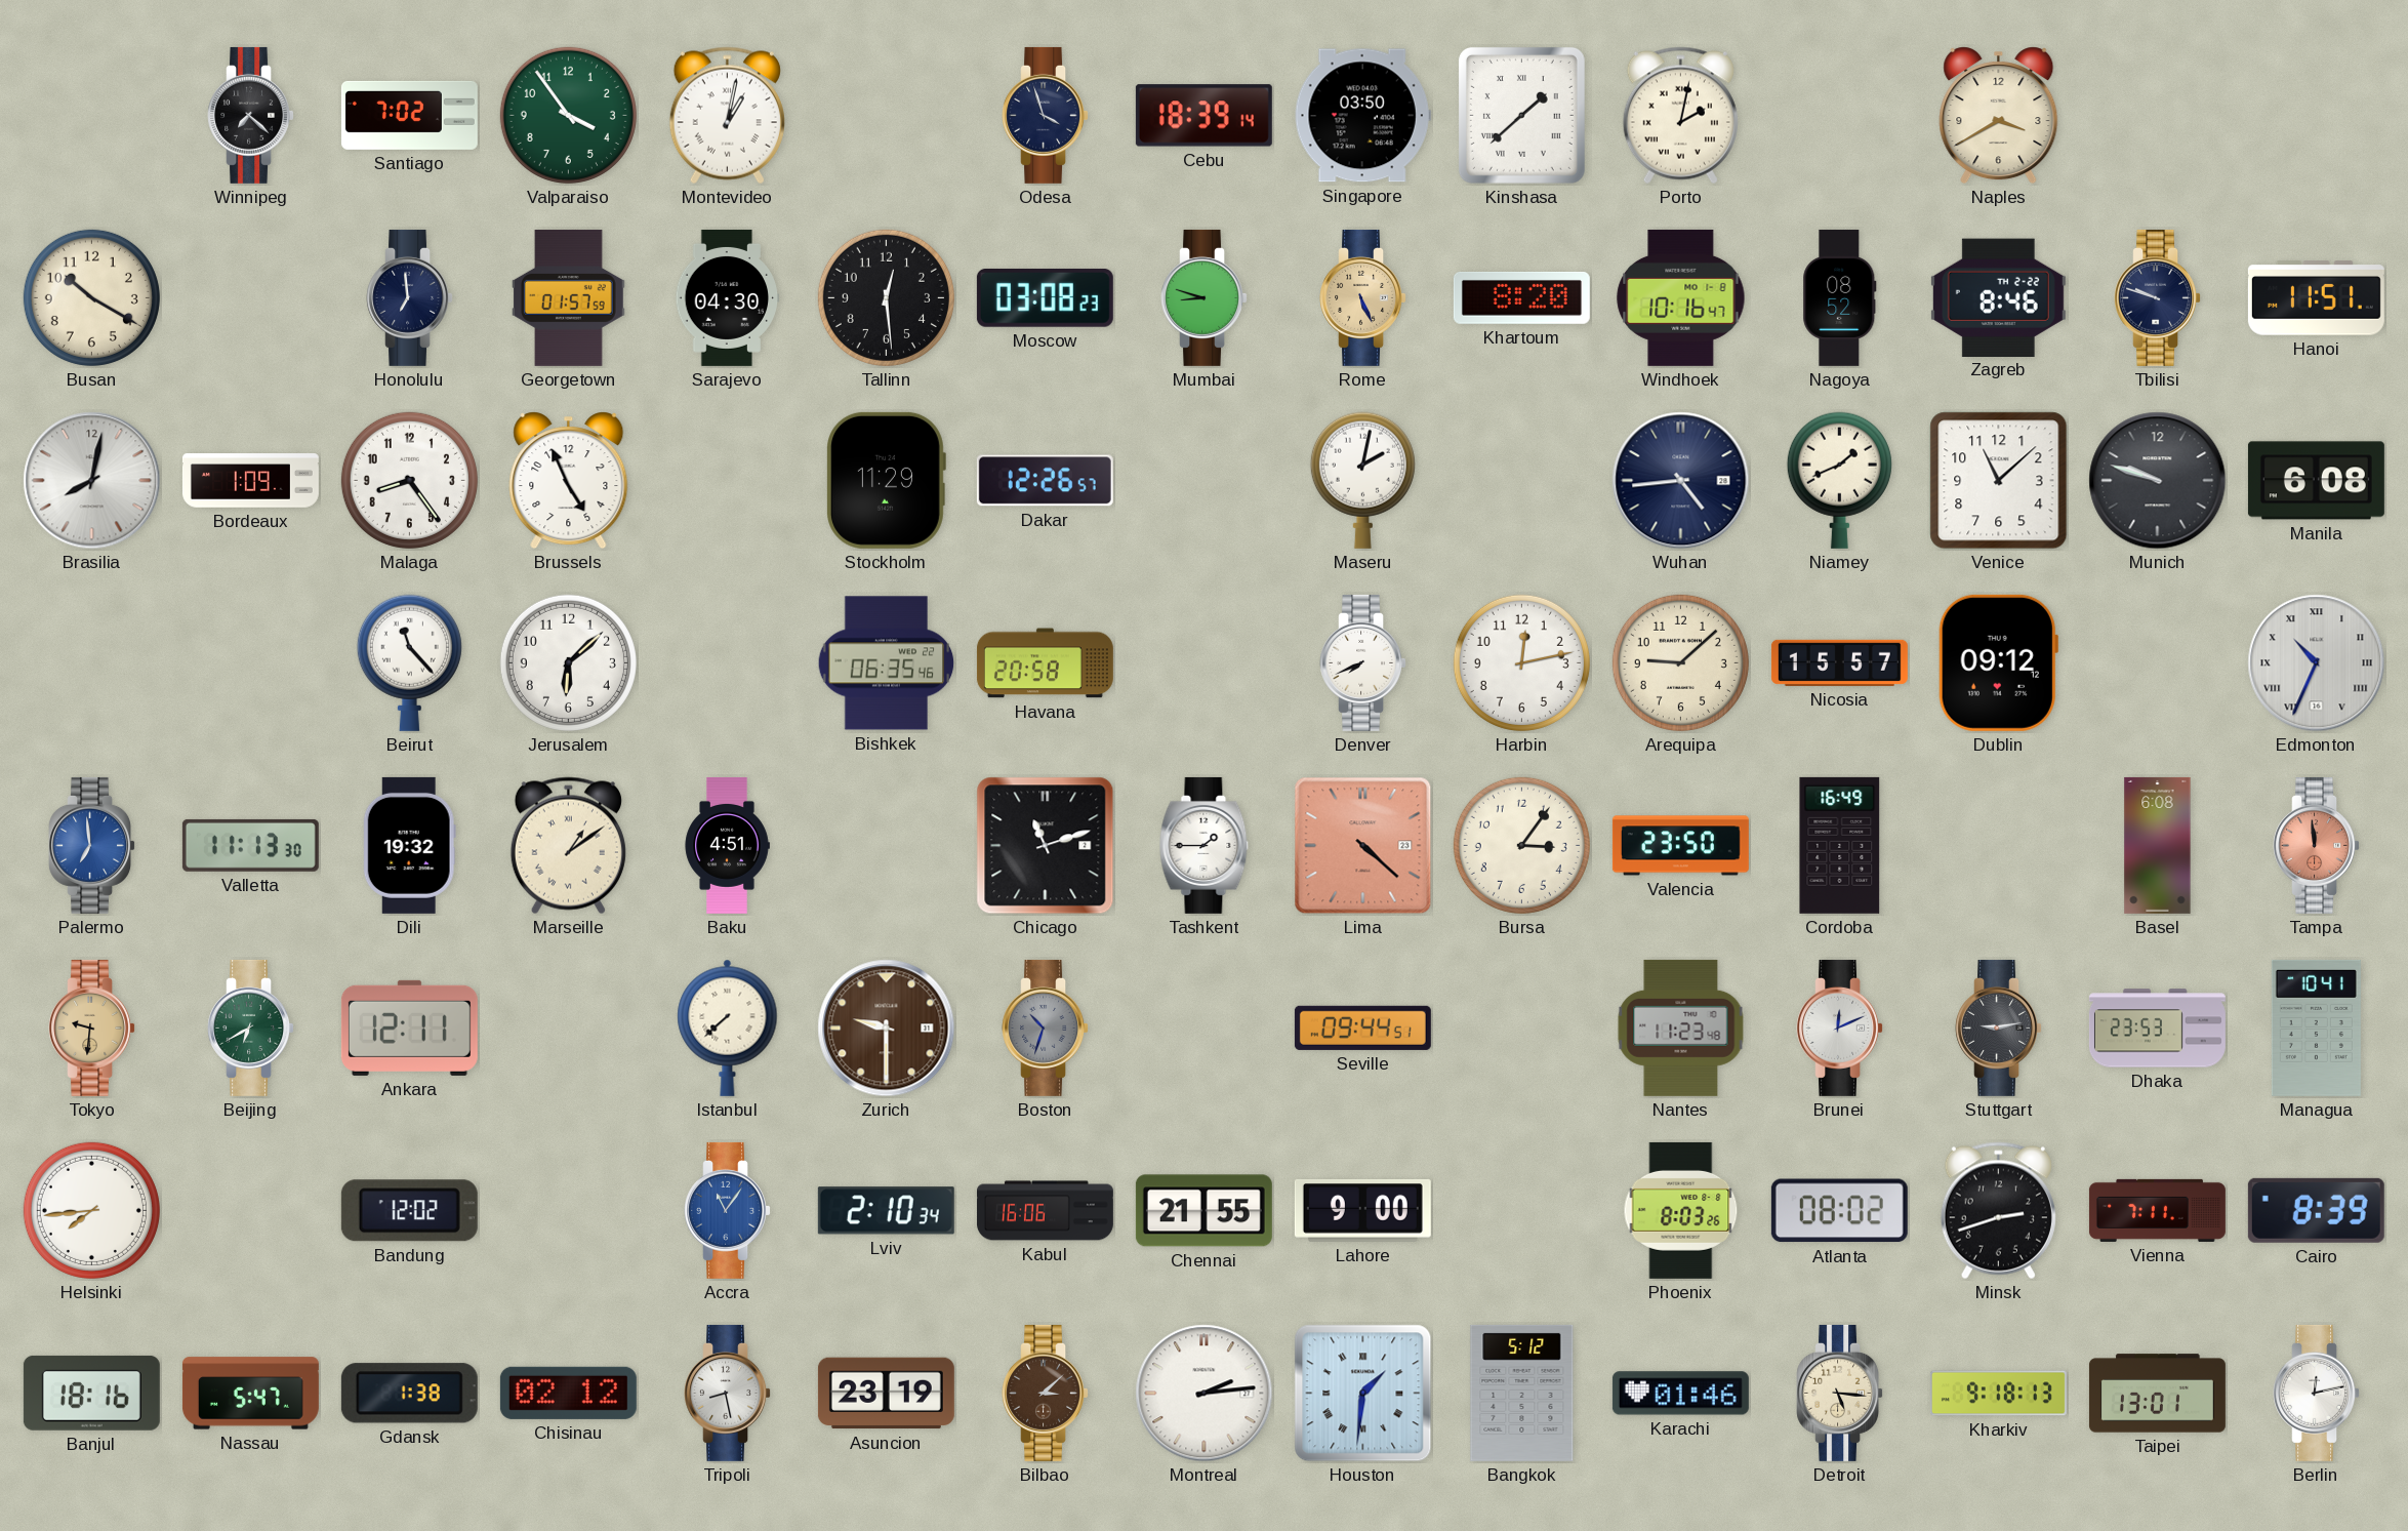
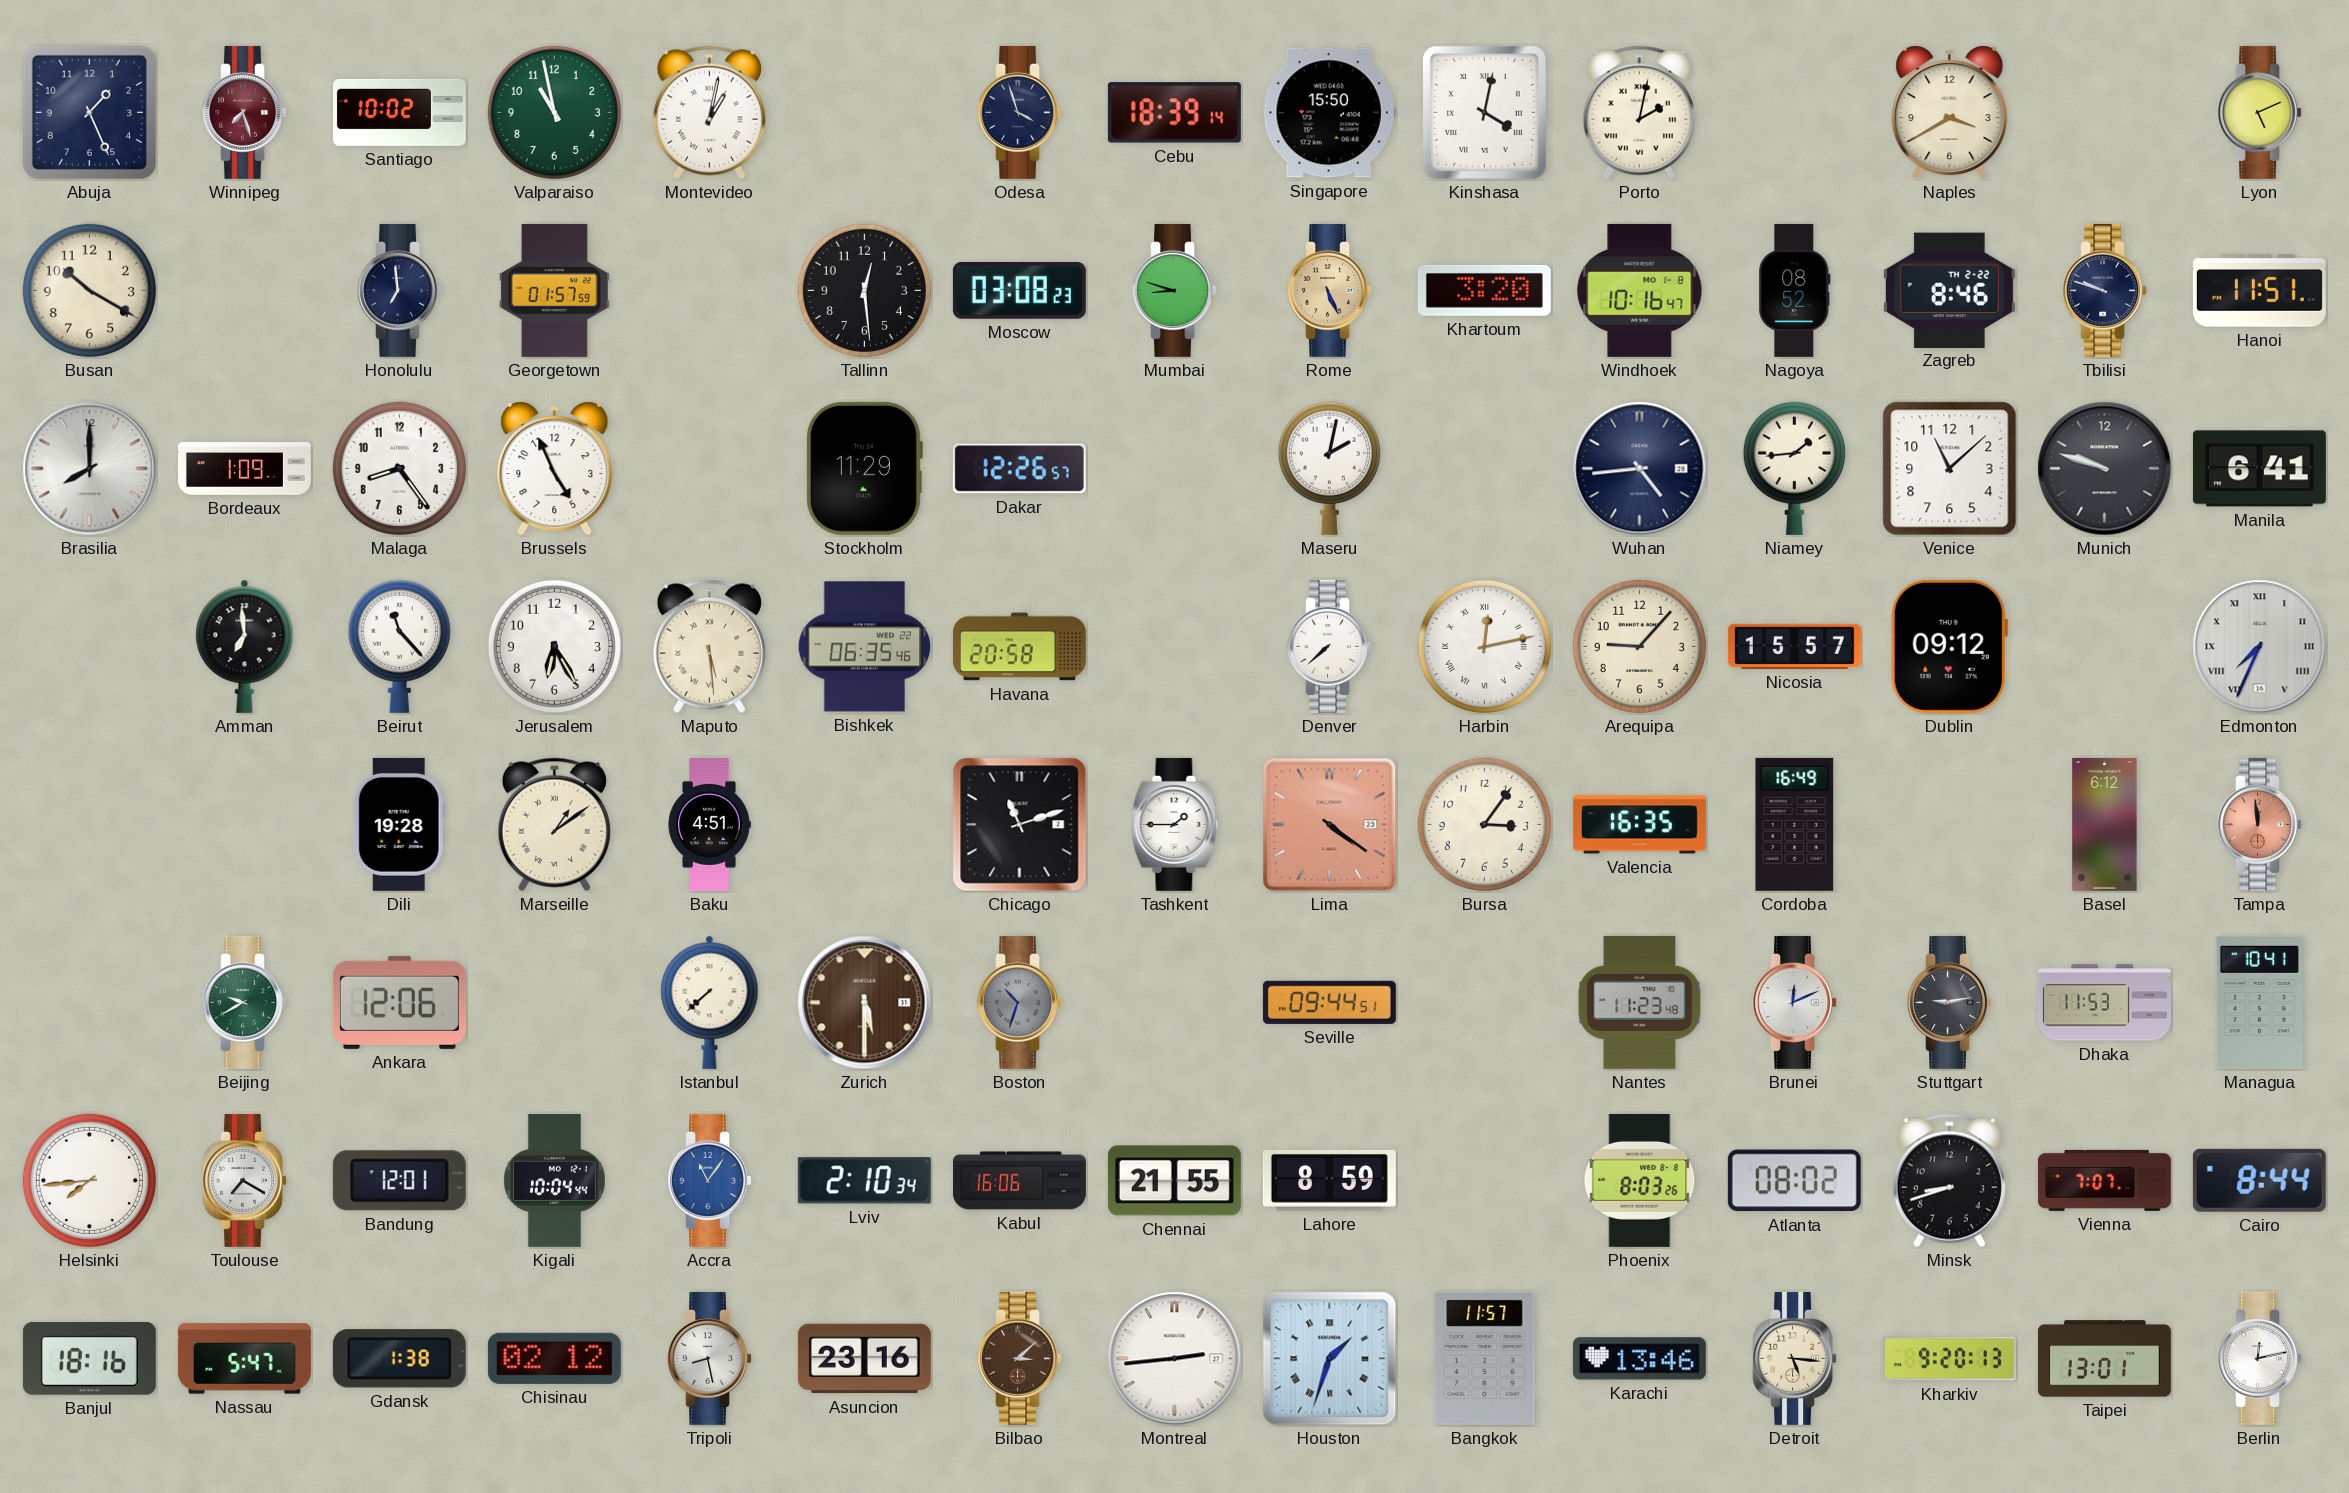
Abuja: none -> 1:26
Winnipeg: 7:22 -> 7:27
Winnipeg dial: black -> burgundy
Santiago: 7:02 -> 10:02
Valparaiso: 3:54 -> 10:58
Singapore: 03:50 -> 15:50
Kinshasa: 1:38 -> 4:02
Lyon: none -> 5:11
Sarajevo: 04:30 -> none
Khartoum: 8:20 -> 3:20
Brasilia: 8:02 -> 8:00
Niamey: 1:41 -> 1:44
Manila: 6:08 -> 6:41
Amman: none -> 6:59
Jerusalem: 6:08 -> 6:25
Maputo: none -> 5:29
Denver: 7:41 -> 7:38
Harbin numerals: Arabic -> Roman
Arequipa: 9:08 -> 9:07
Dublin: 09:12:12 -> 09:12
Edmonton: 10:34 -> 7:34
Palermo: 6:59 -> none
Valletta: 11:13 -> none
Dili: 19:32 -> 19:28
Lima: 4:22 -> 4:21
Valencia: 23:50 -> 16:35
Basel: 6:08 -> 6:12
Tokyo: 9:31 -> none
Beijing: 6:40 -> 9:40
Ankara: 12:11 -> 12:06
Zurich: 9:30 -> 5:30
Dhaka: 23:53 -> 11:53
Toulouse: none -> 7:20
Bandung: 12:02 -> 12:01
Kigali: none -> 10:04
Lahore: 9:00 -> 8:59
Minsk: 2:42 -> 8:42
Vienna: 7:11 -> 7:07
Cairo: 8:39 -> 8:44
Asuncion: 23:19 -> 23:16
Montreal: 2:14 -> 2:44
Houston: 1:31 -> 1:33
Bangkok: 5:12 -> 11:57
Karachi: 01:46 -> 13:46
Kharkiv: 9:18 -> 9:20
